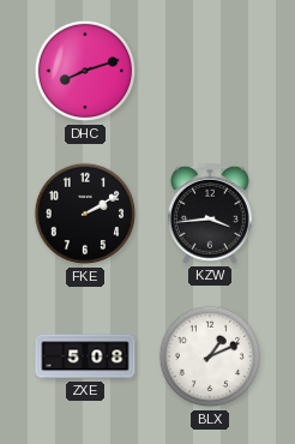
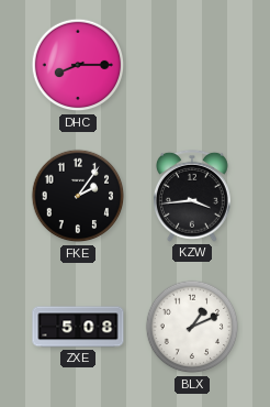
DHC: 8:12 -> 8:15
FKE: 2:10 -> 2:06
